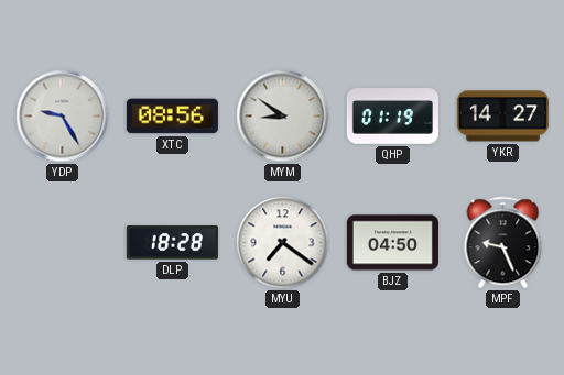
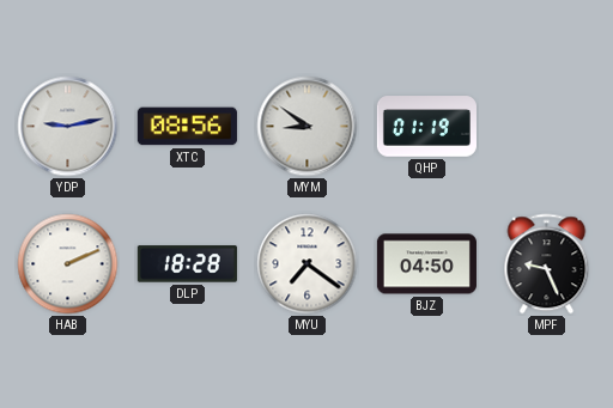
YDP: 9:25 -> 9:13
YKR: 14:27 -> none
HAB: none -> 2:11
